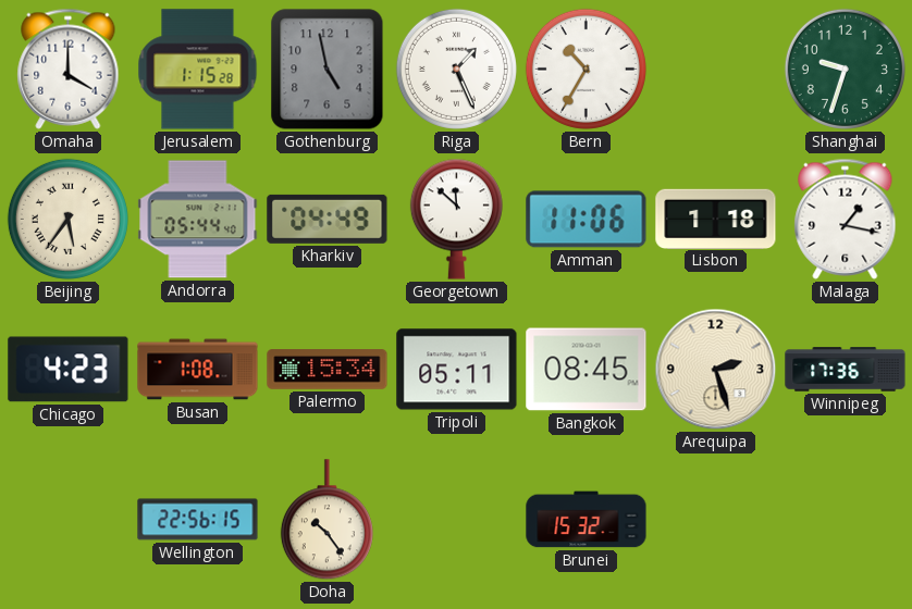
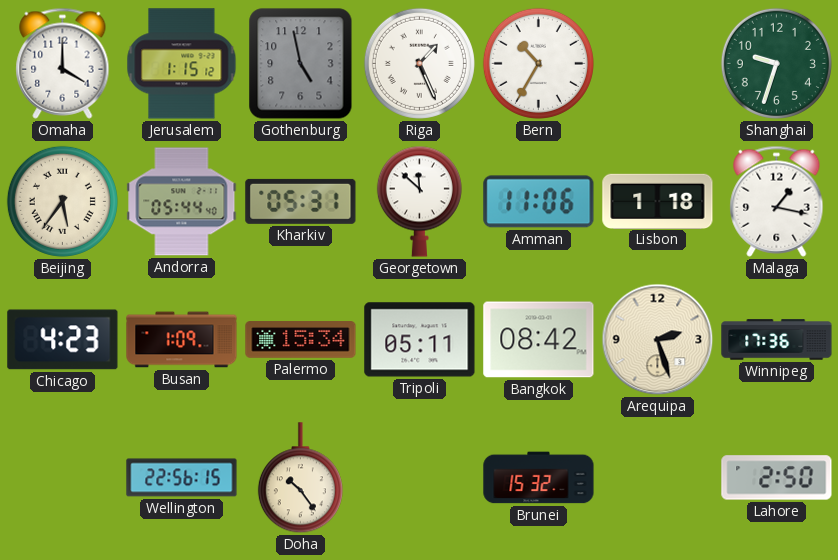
Jerusalem: 1:15:28 -> 1:15:12
Kharkiv: 04:49 -> 05:31
Busan: 1:08 -> 1:09
Bangkok: 08:45 -> 08:42
Lahore: none -> 2:50
